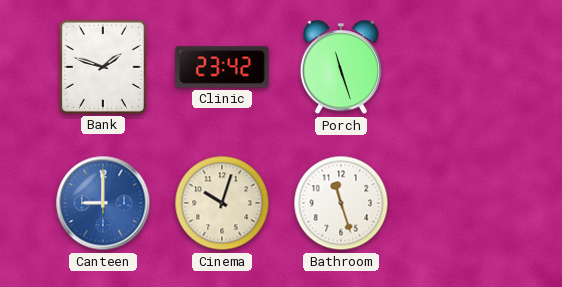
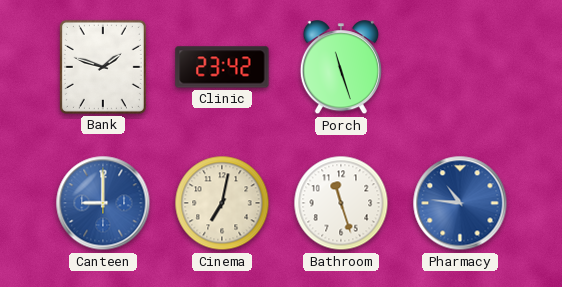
Cinema: 10:03 -> 7:02
Pharmacy: none -> 10:46
